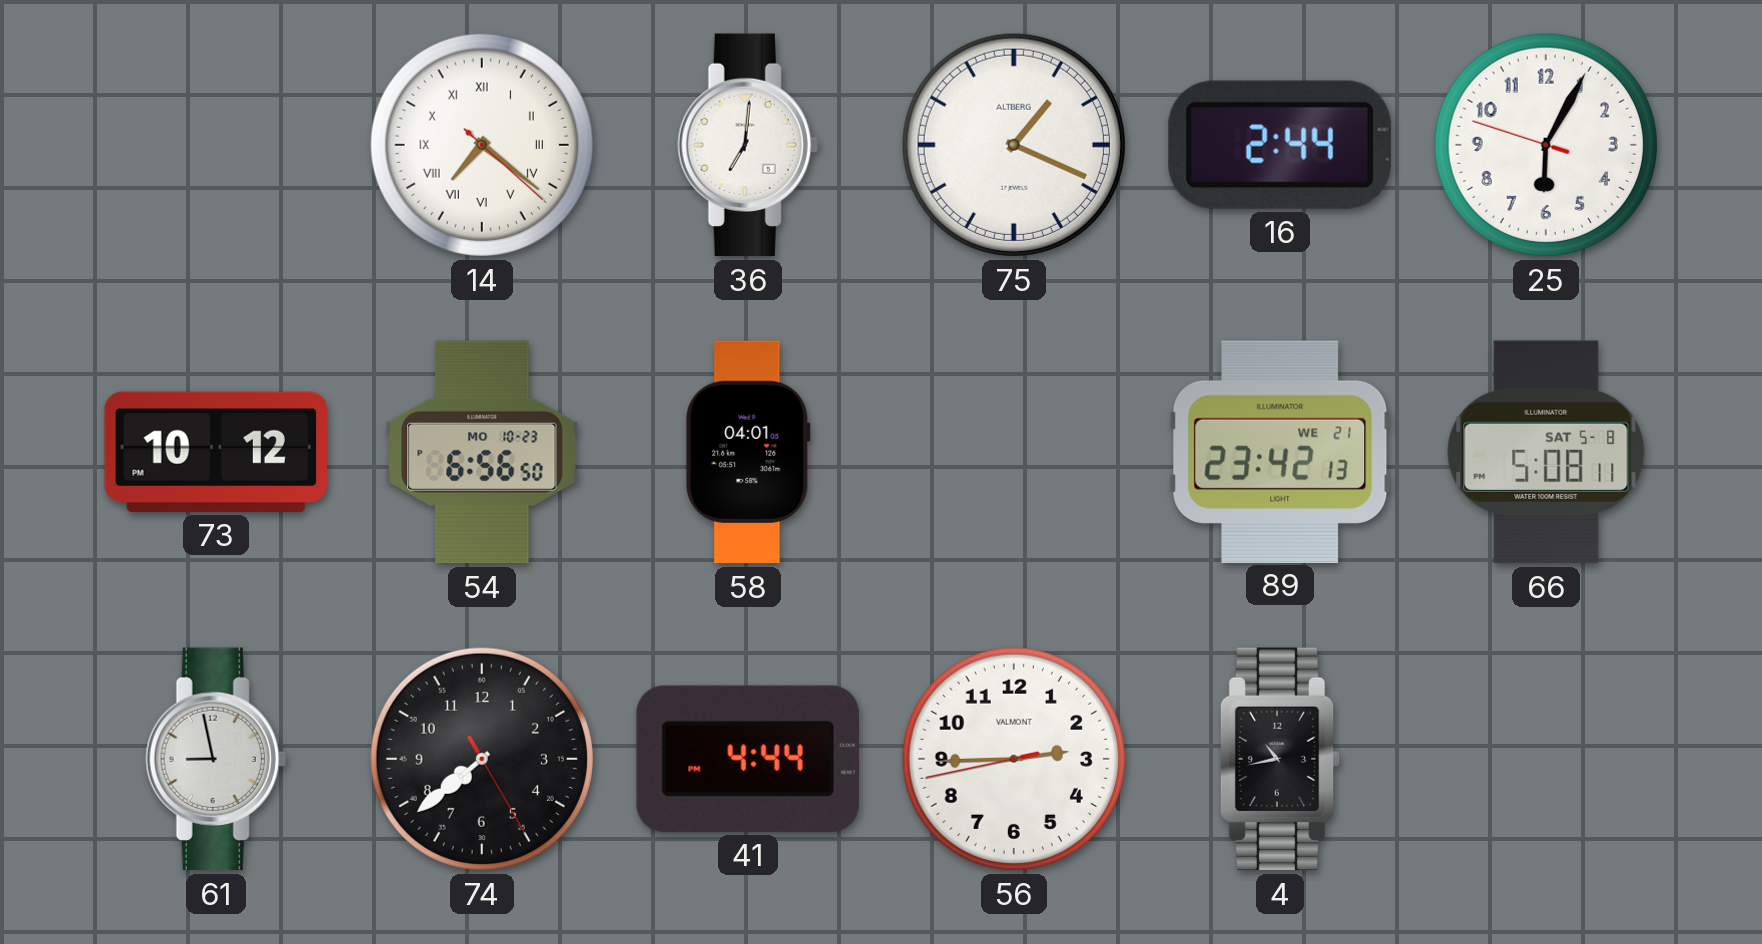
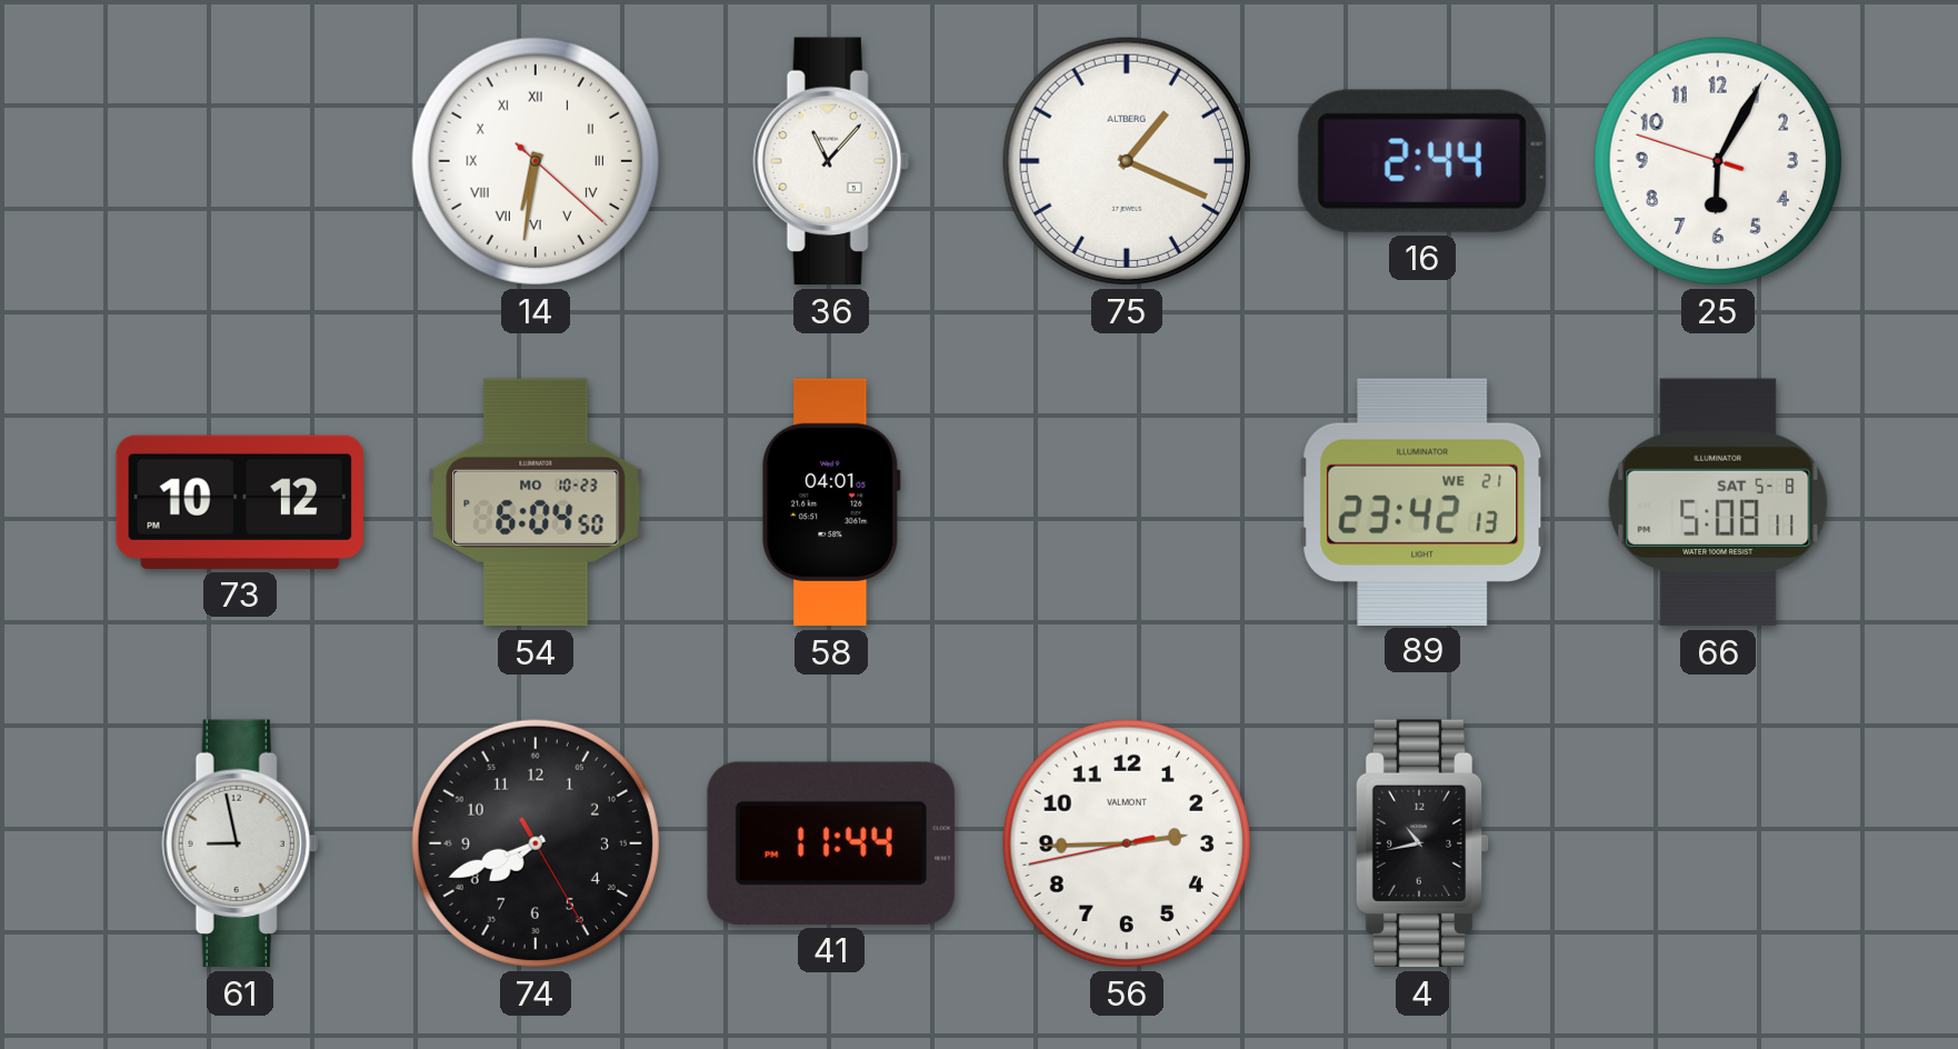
14: 7:21 -> 6:31
36: 7:01 -> 11:07
54: 6:56 -> 6:04
74: 7:38 -> 7:41
41: 4:44 -> 11:44
